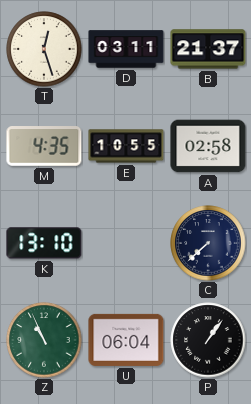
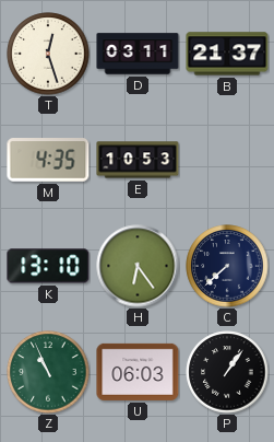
E: 10:55 -> 10:53
A: 02:58 -> none
H: none -> 6:24
U: 06:04 -> 06:03
